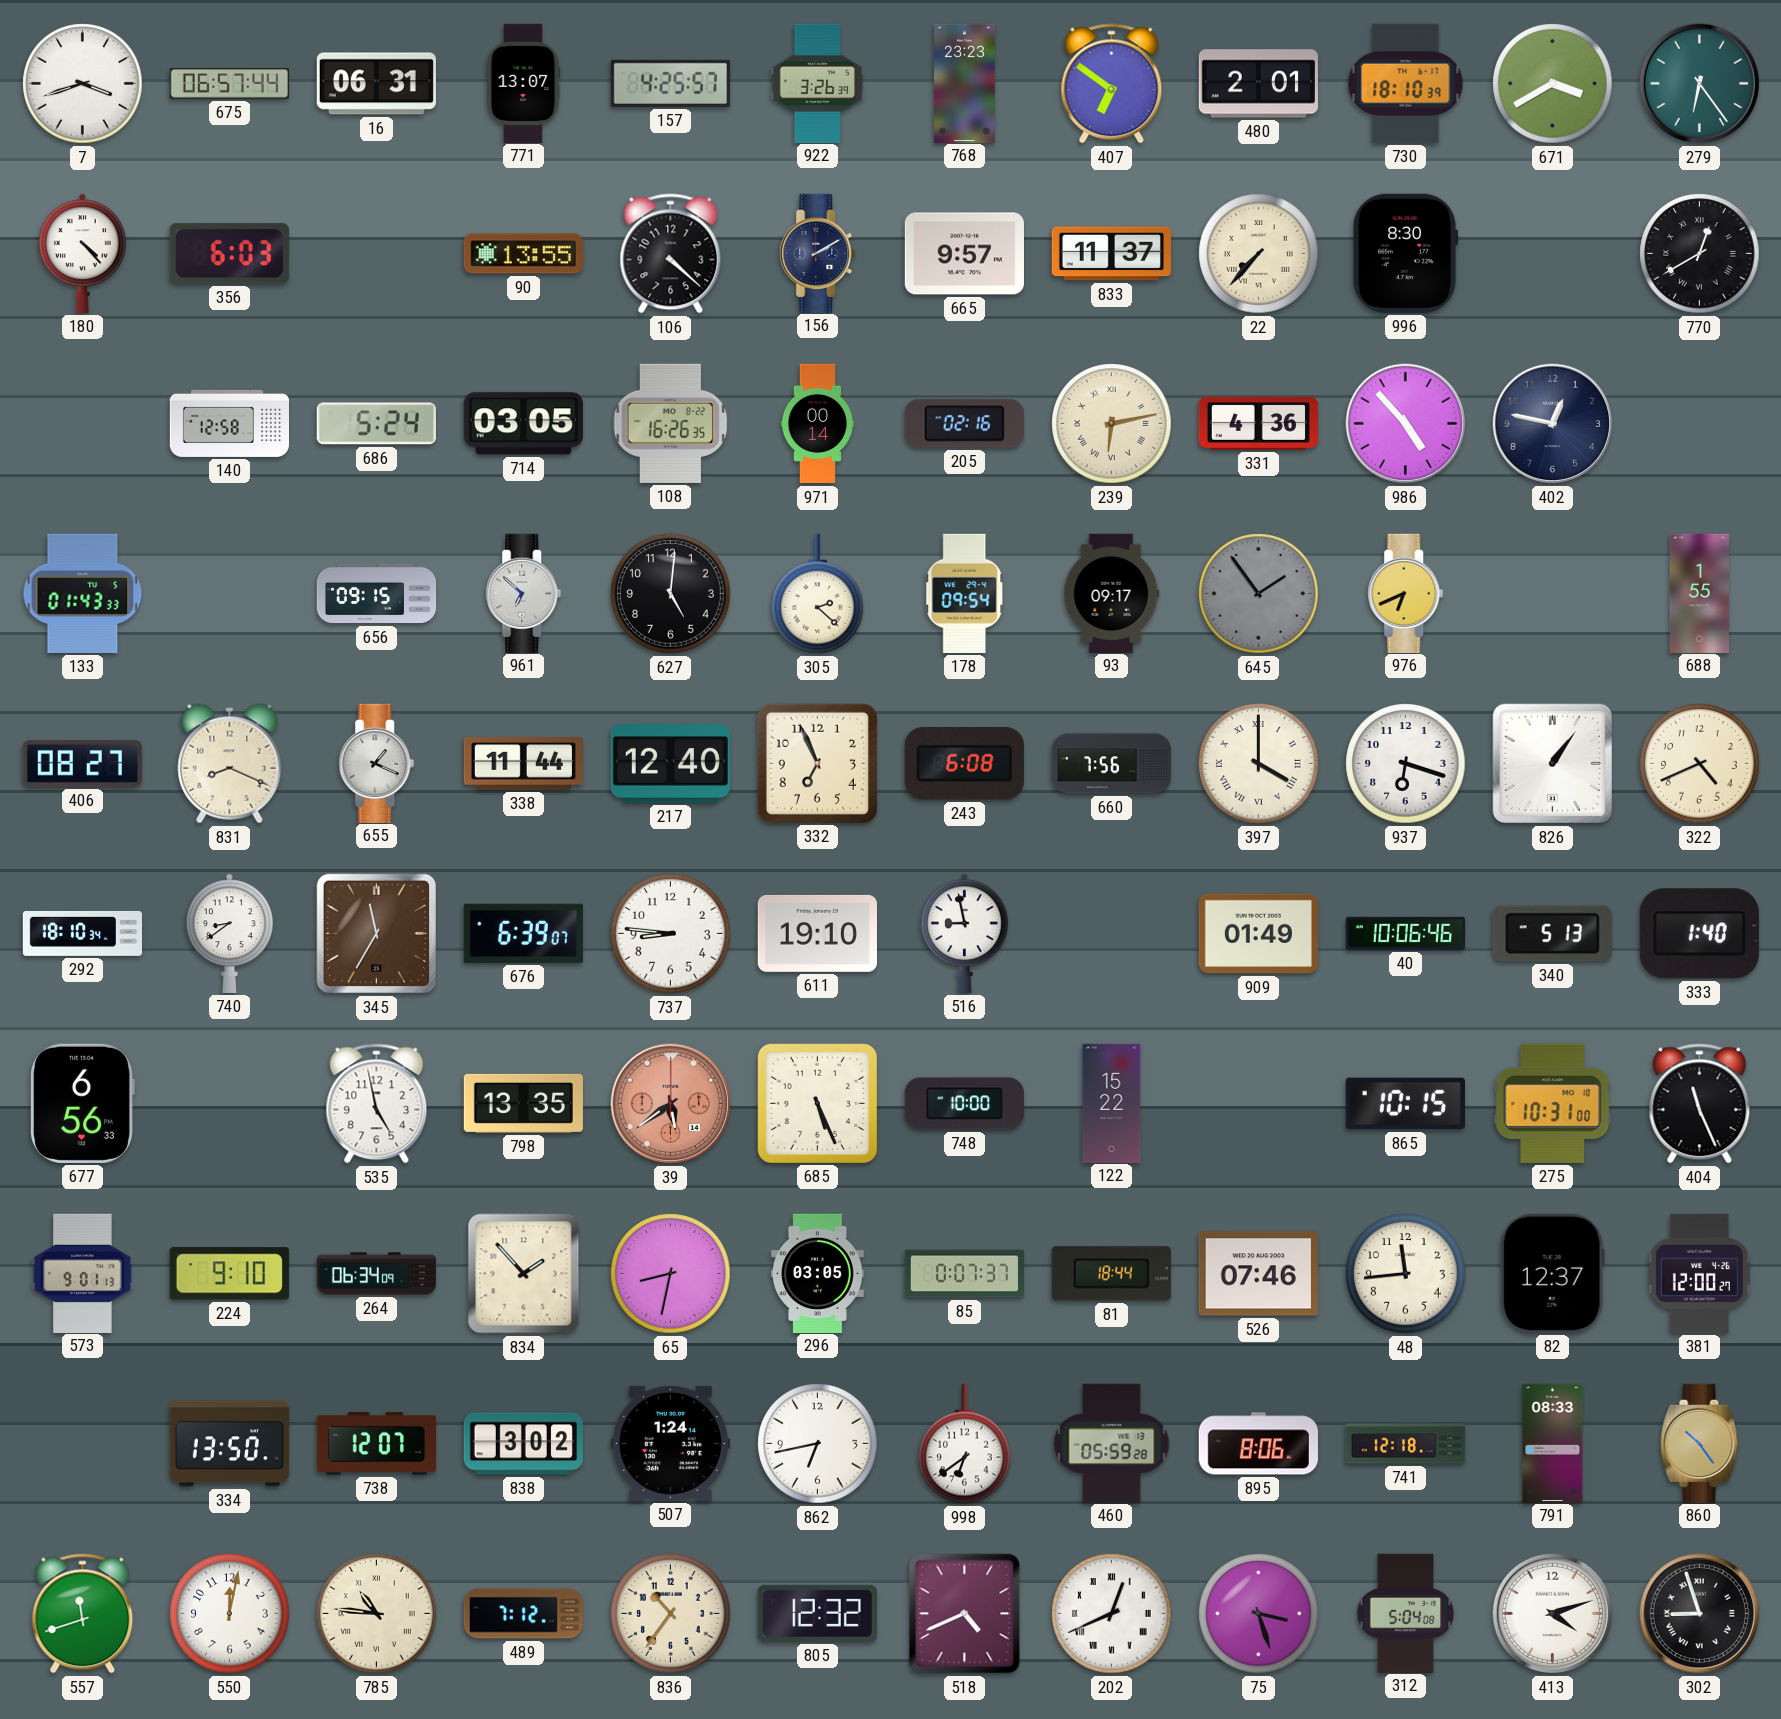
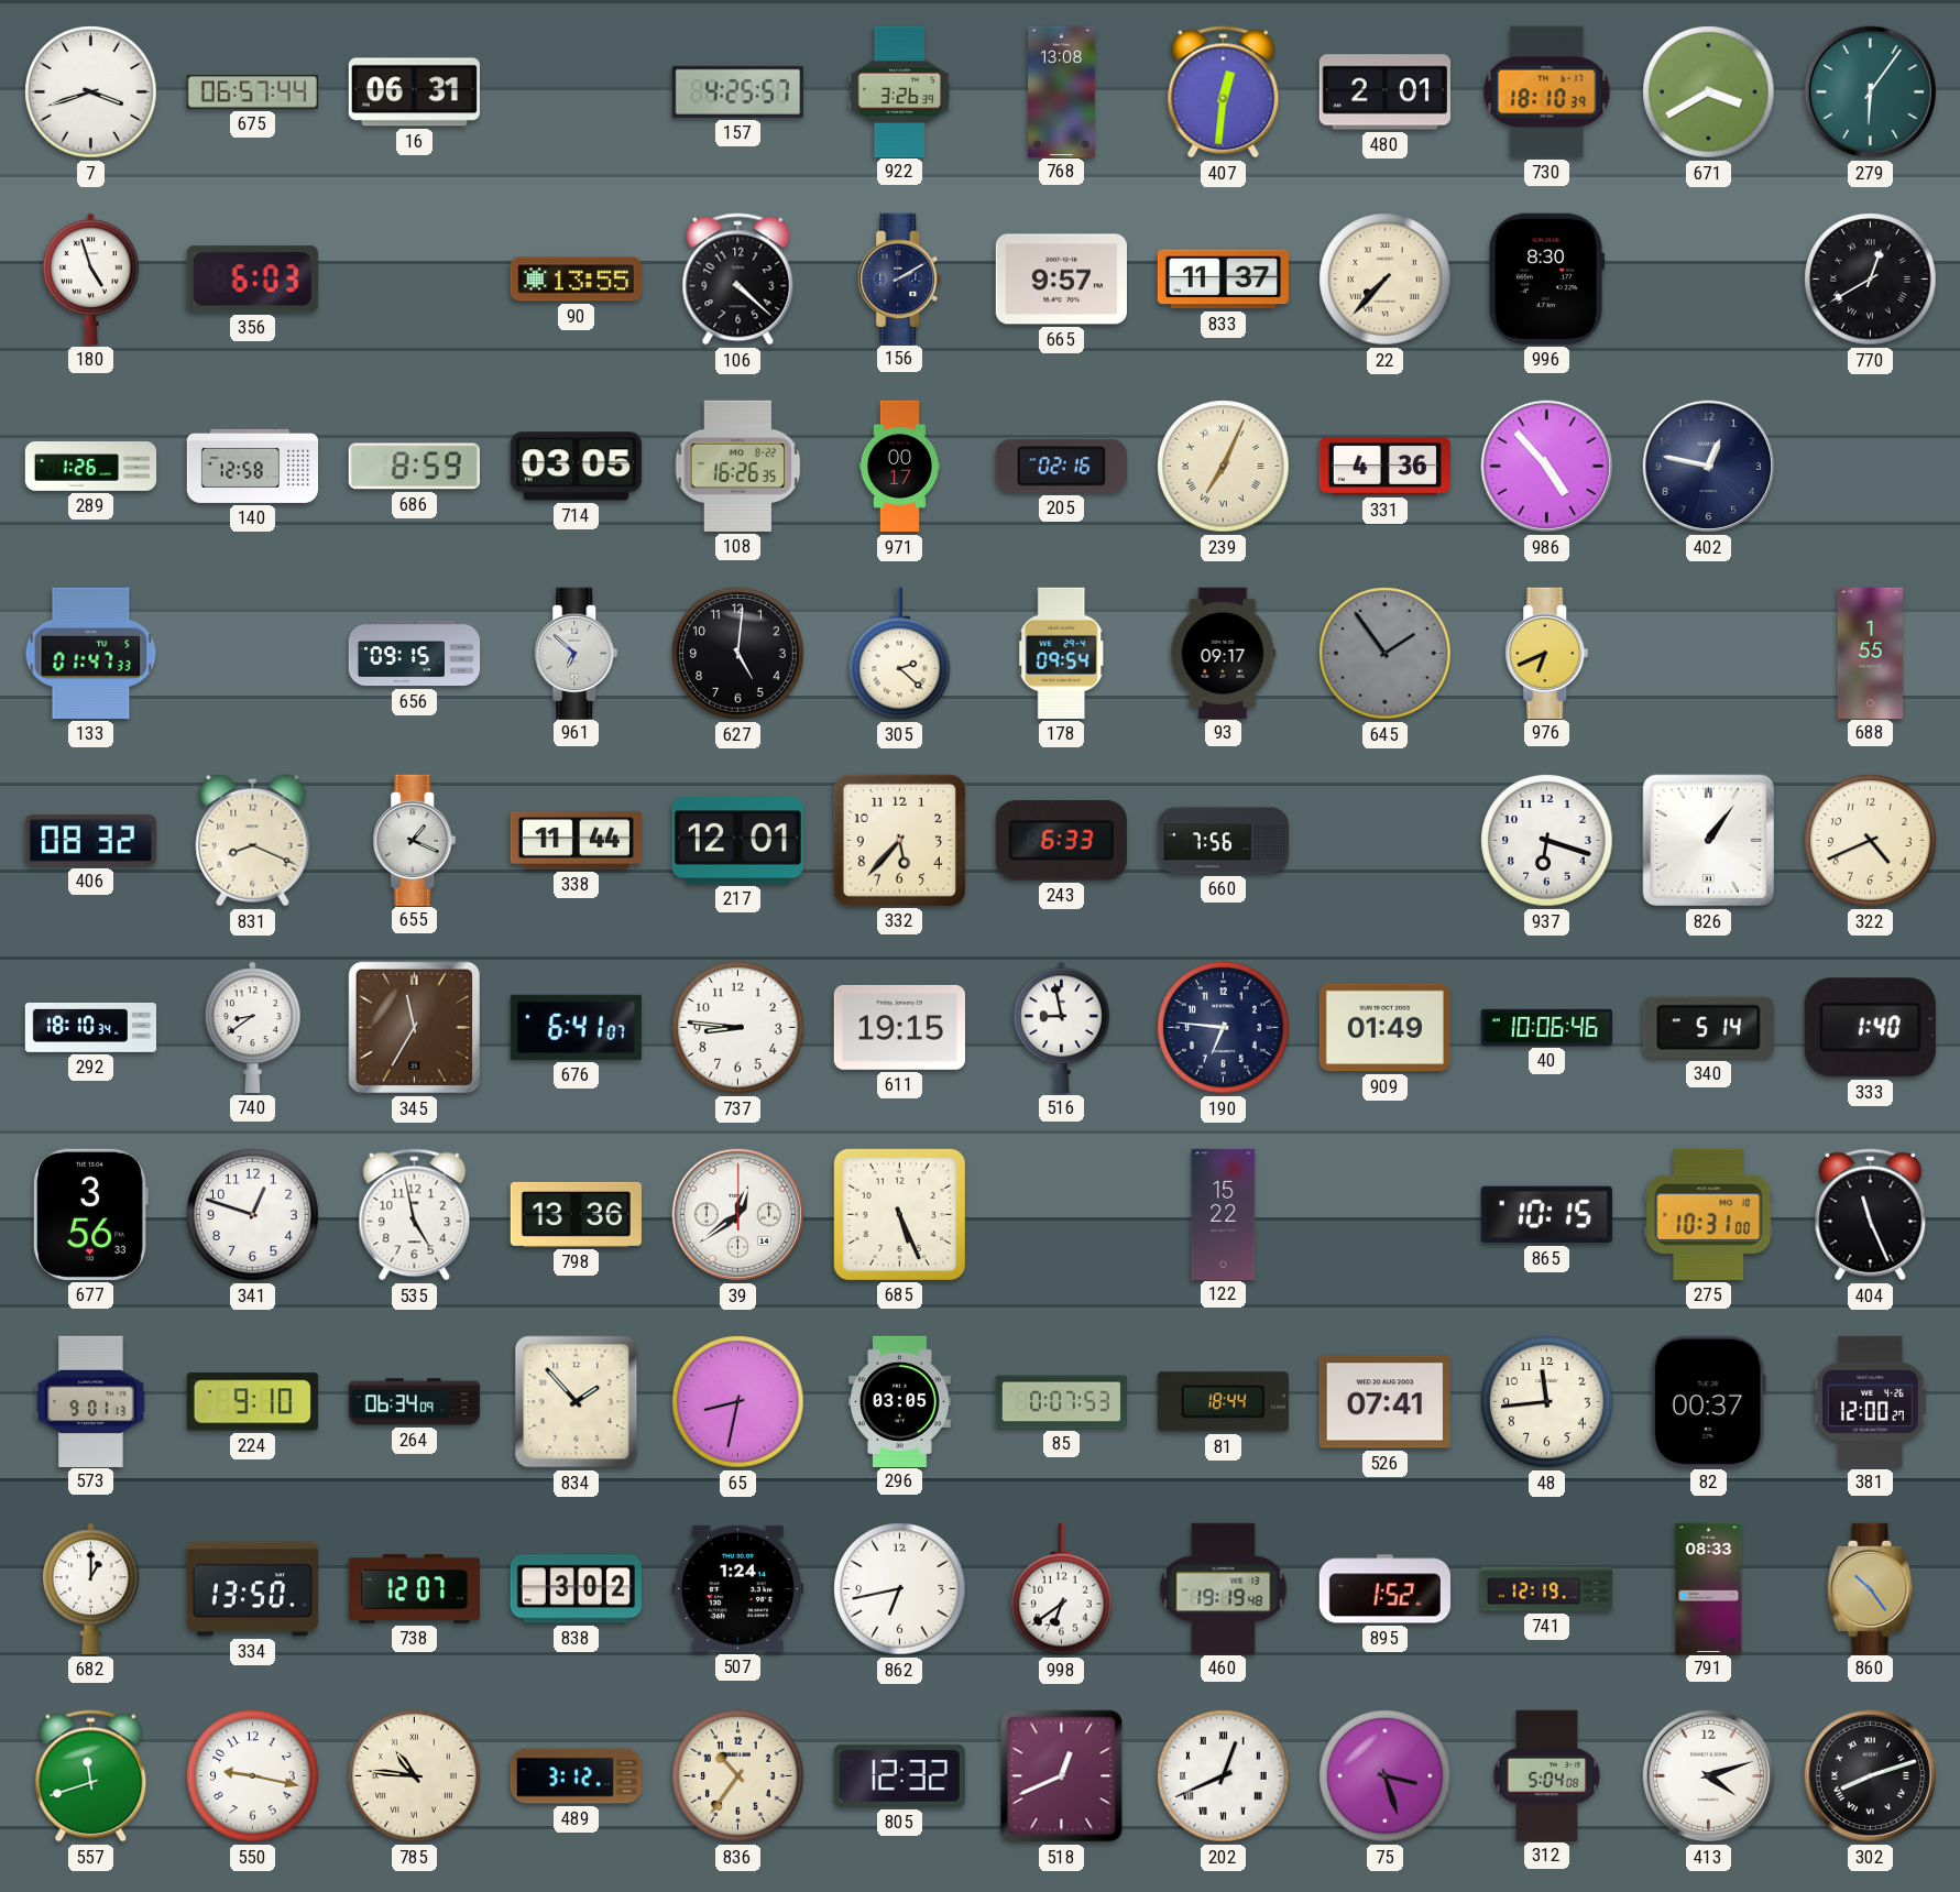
771: 13:07 -> none
768: 23:23 -> 13:08
407: 6:51 -> 12:31
279: 6:24 -> 6:06
180: 4:23 -> 4:57
289: none -> 1:26
686: 5:24 -> 8:59
971: 00:14 -> 00:17
239: 6:13 -> 7:04
133: 01:43 -> 01:47
406: 08:27 -> 08:32
217: 12:40 -> 12:01
332: 6:56 -> 5:37
243: 6:08 -> 6:33
397: 4:00 -> none
676: 6:39 -> 6:41
611: 19:10 -> 19:15
190: none -> 6:46
340: 5:13 -> 5:14
677: 6:56 -> 3:56
341: none -> 12:48
798: 13:35 -> 13:36
39: 5:39 -> 12:39
39 dial: salmon -> white
748: 10:00 -> none
85: 0:07:37 -> 0:07:53
526: 07:46 -> 07:41
82: 12:37 -> 00:37
682: none -> 1:00
460: 05:59 -> 19:19
895: 8:06 -> 1:52
741: 12:18 -> 12:19
550: 12:02 -> 9:17
489: 7:12 -> 3:12
518: 4:41 -> 12:41
302: 8:57 -> 8:12
